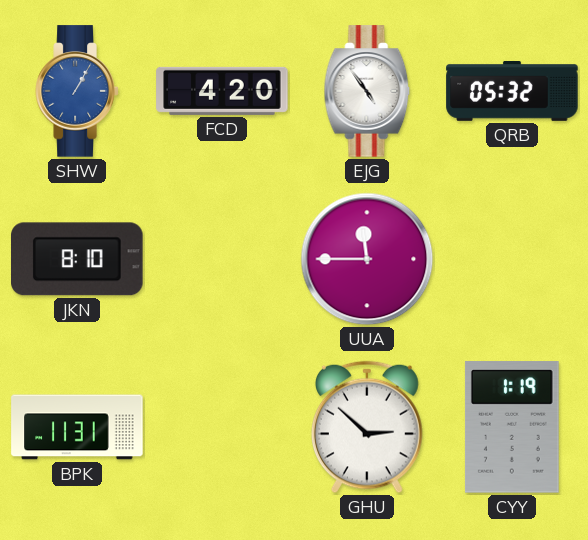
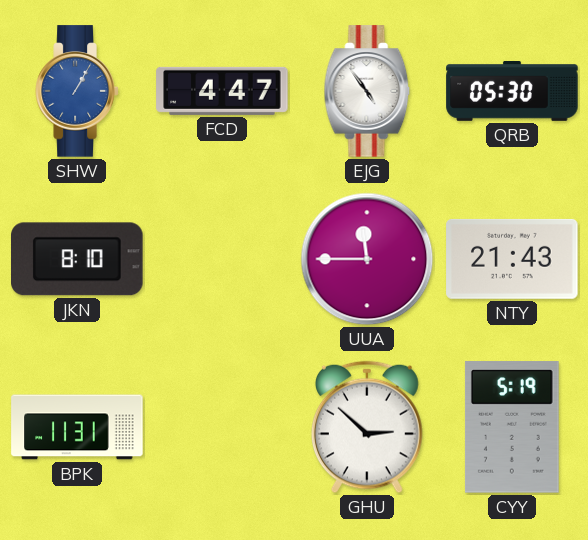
FCD: 4:20 -> 4:47
QRB: 05:32 -> 05:30
NTY: none -> 21:43
CYY: 1:19 -> 5:19
